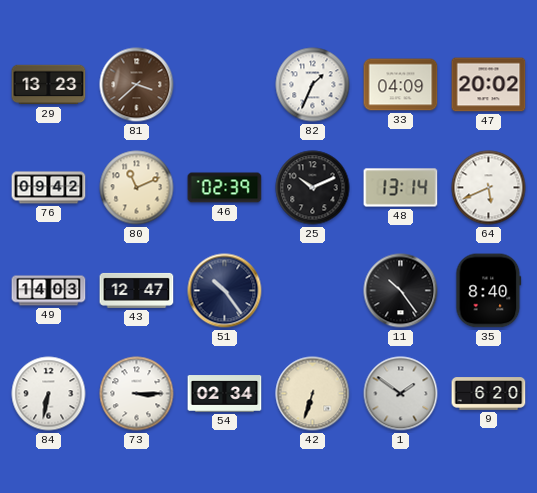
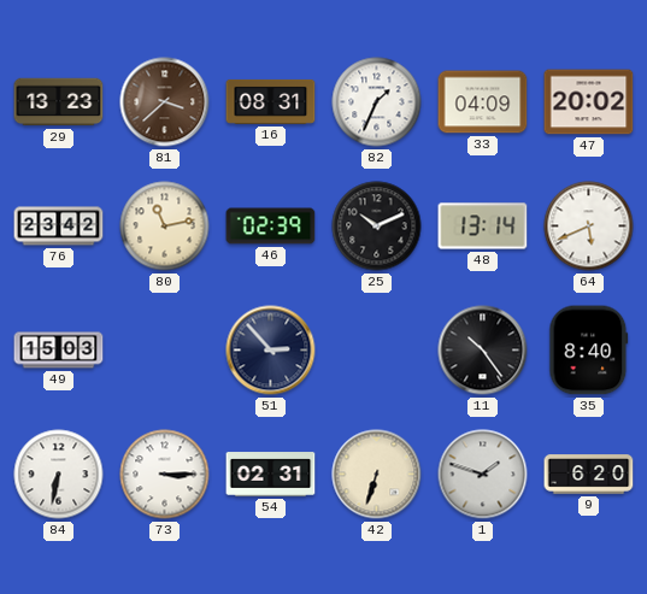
16: none -> 08:31
76: 09:42 -> 23:42
80: 11:11 -> 11:13
49: 14:03 -> 15:03
43: 12:47 -> none
51: 10:24 -> 2:53
54: 02:34 -> 02:31
1: 1:51 -> 1:48
